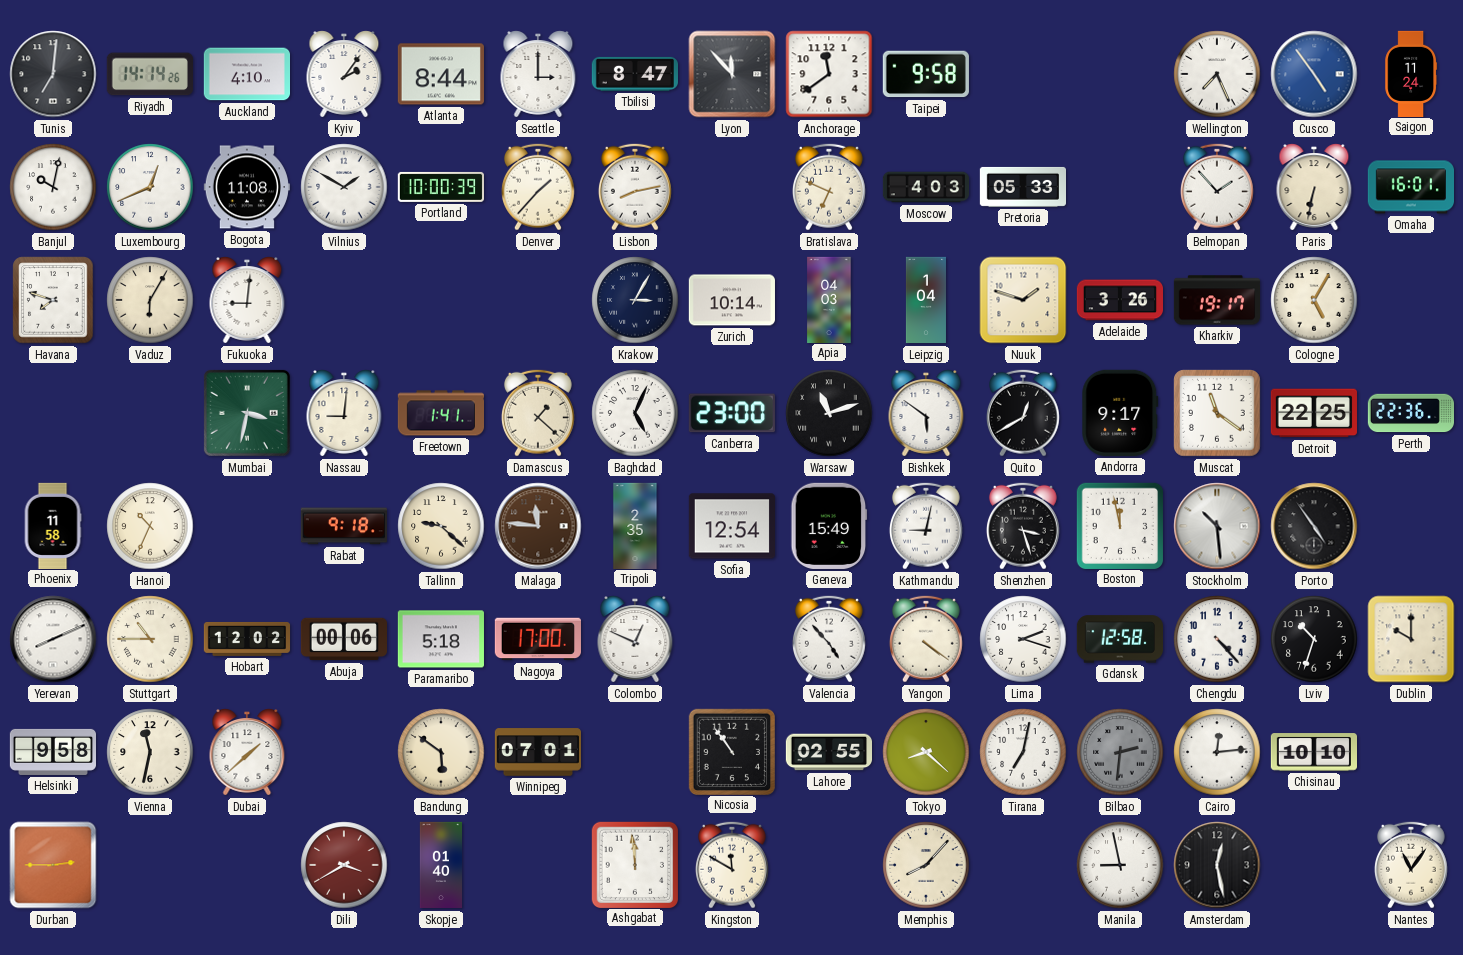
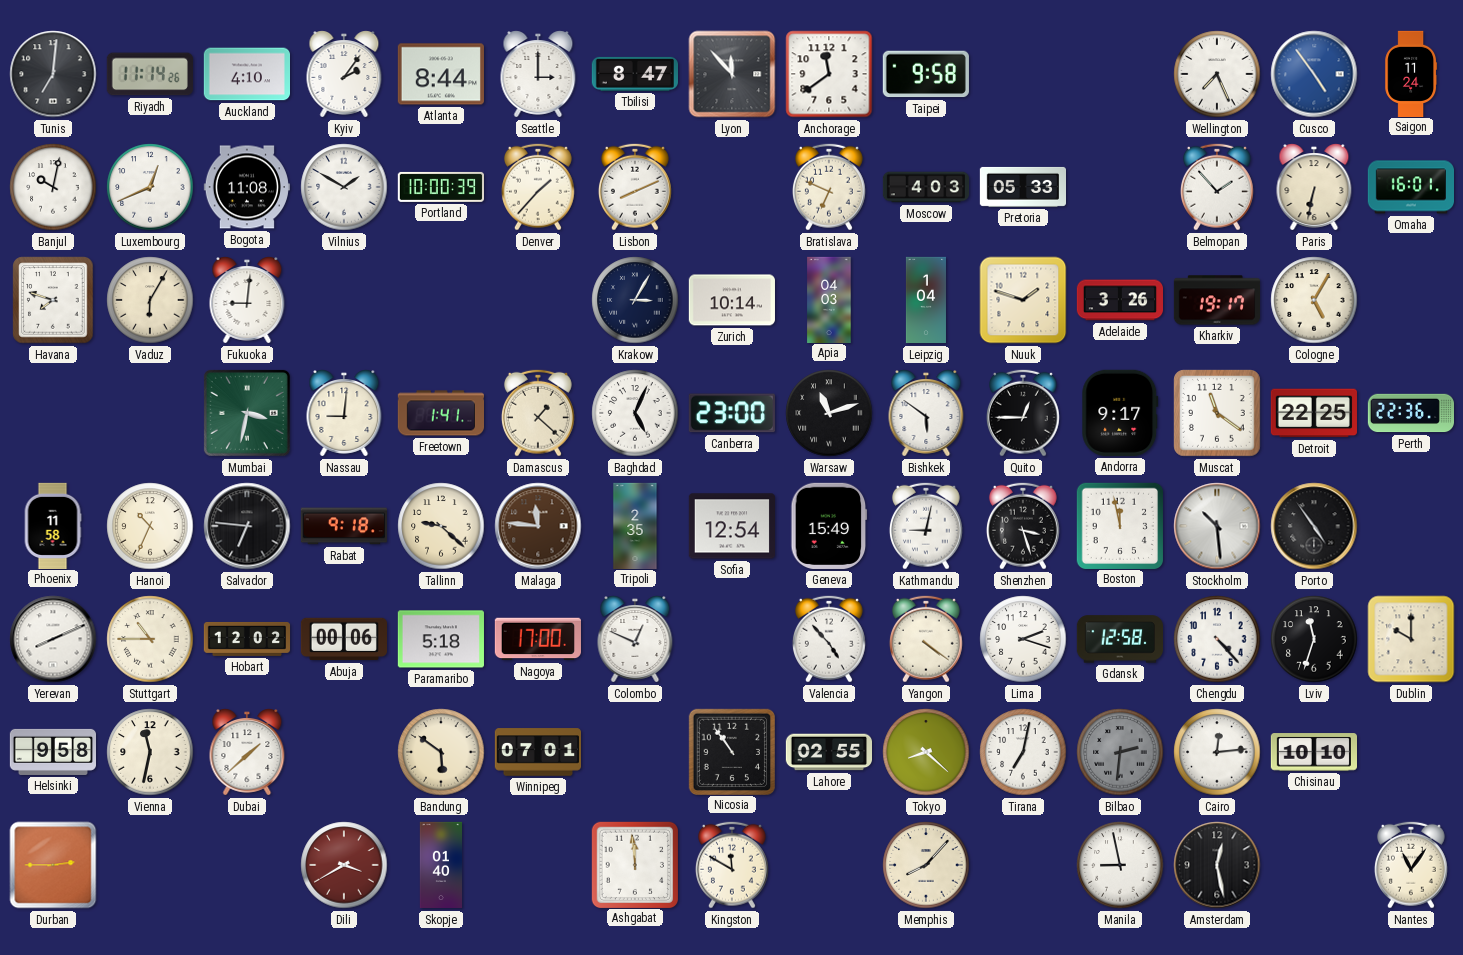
Riyadh: 14:14 -> 11:14
Lisbon: 8:13 -> 8:11
Quito: 12:40 -> 12:45
Salvador: none -> 6:46
Lviv: 10:33 -> 11:33
